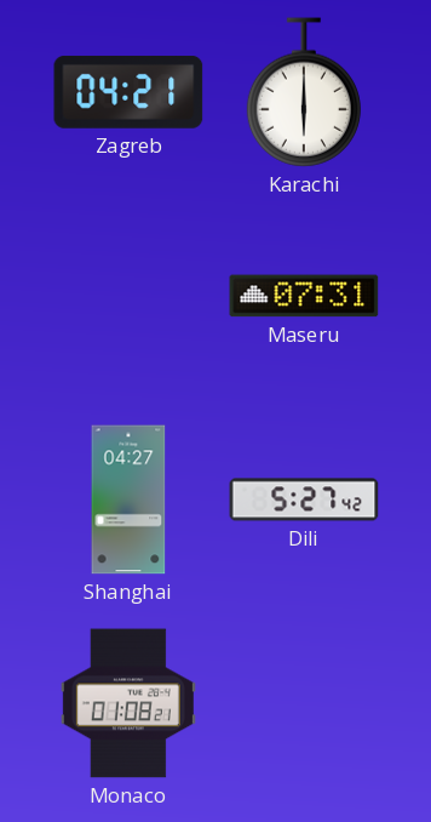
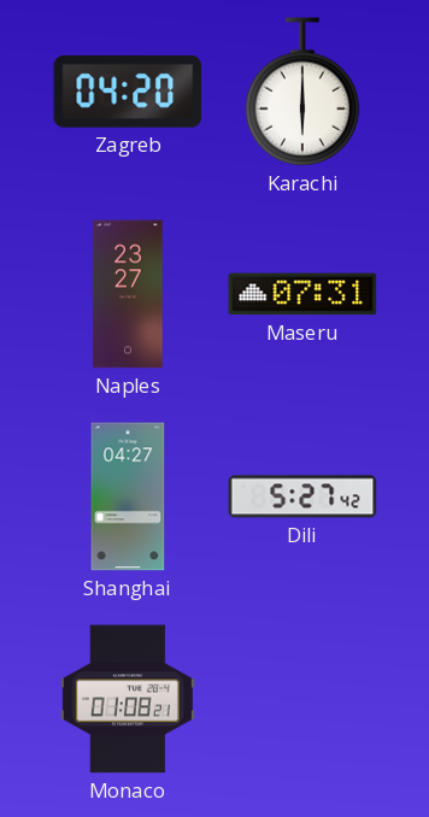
Zagreb: 04:21 -> 04:20
Naples: none -> 23:27
